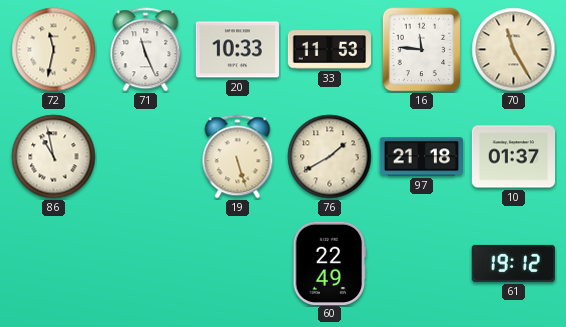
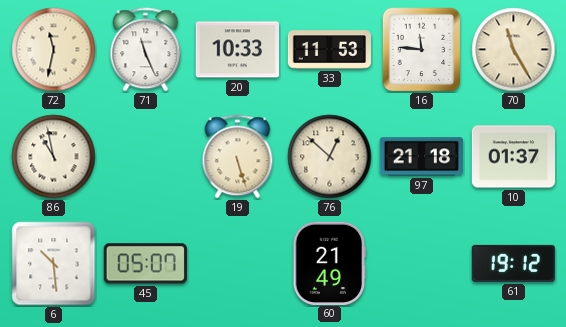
76: 1:40 -> 12:52
6: none -> 10:29
45: none -> 05:07
60: 22:49 -> 21:49
